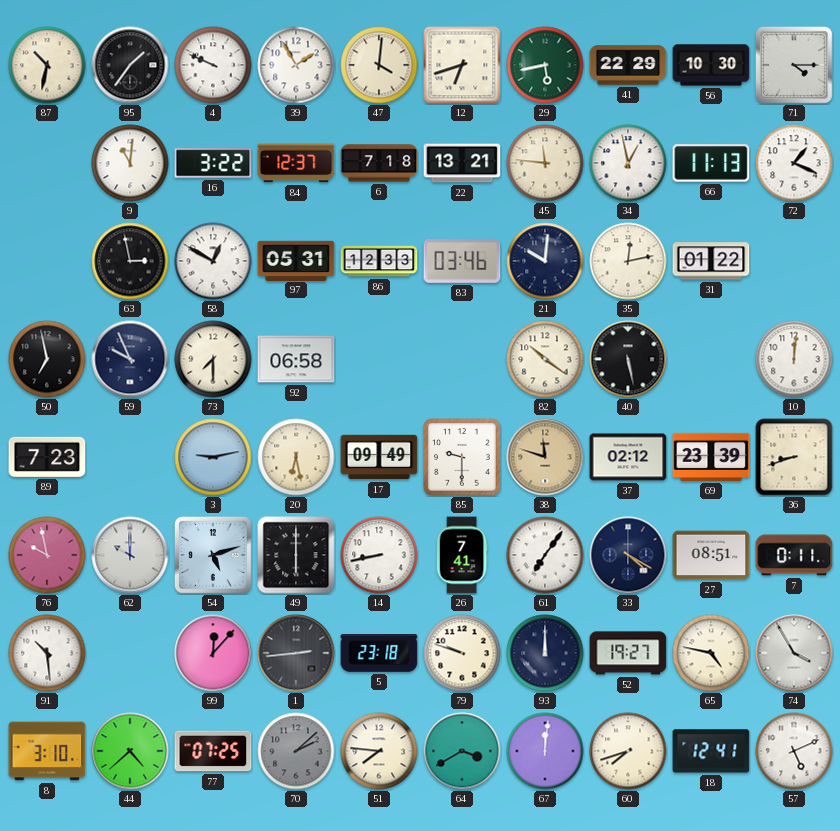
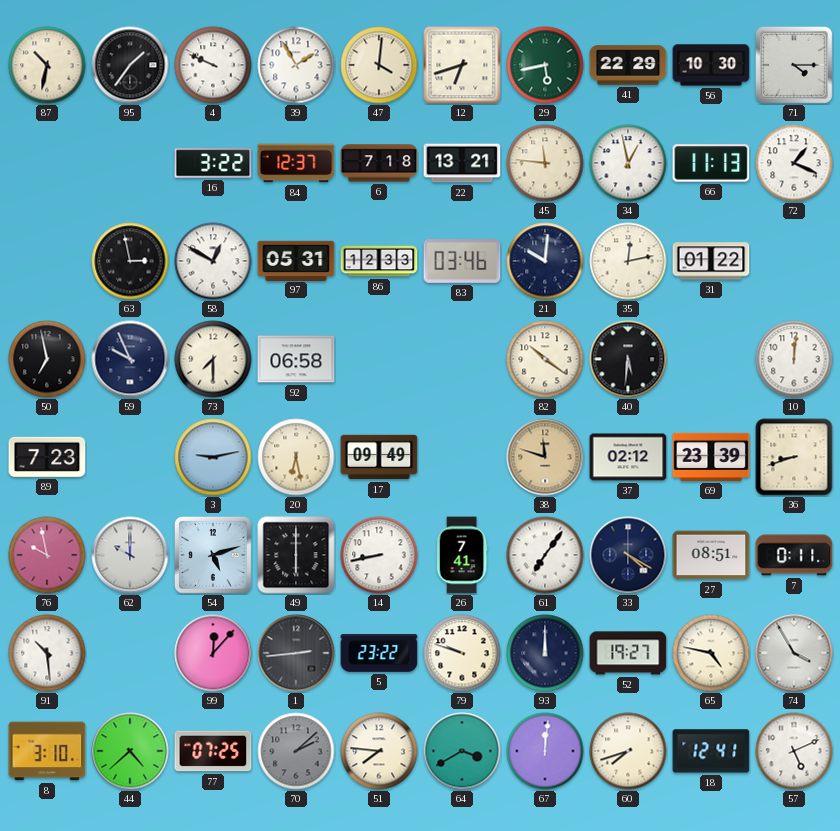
9: 11:01 -> none
40: 5:28 -> 5:31
85: 9:30 -> none
5: 23:18 -> 23:22
